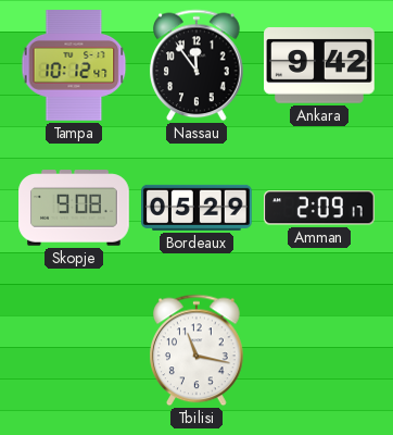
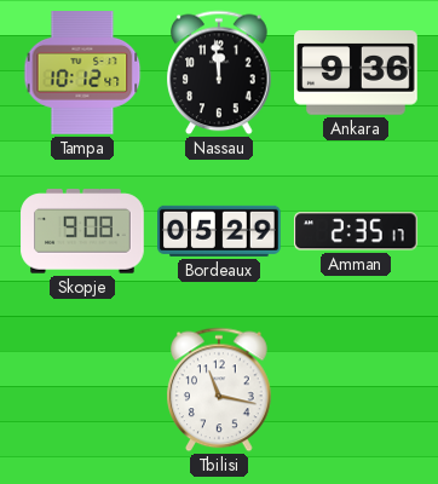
Nassau: 11:54 -> 11:59
Ankara: 9:42 -> 9:36
Amman: 2:09 -> 2:35
